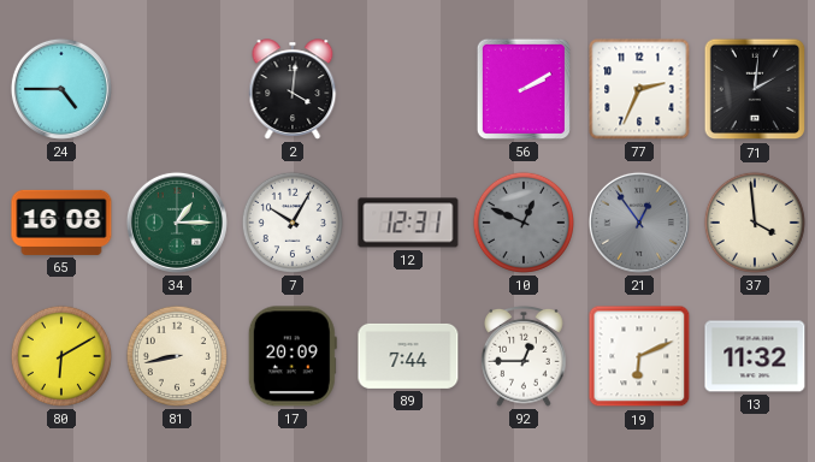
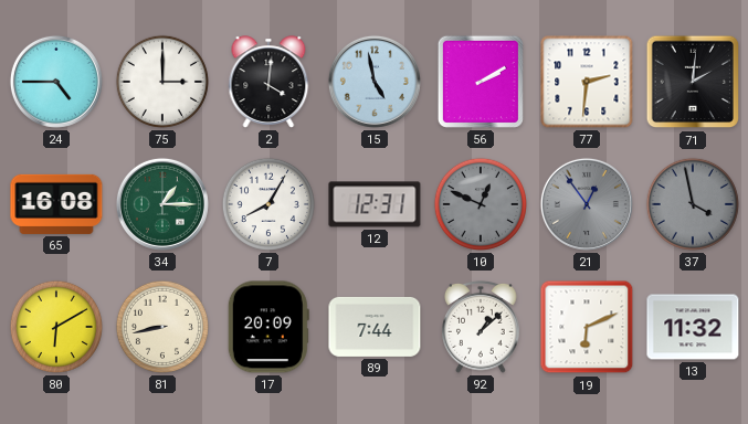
75: none -> 3:00
15: none -> 4:58
77: 2:34 -> 2:31
7: 10:05 -> 8:05
37: 3:59 -> 3:58
37 dial: cream -> grey
92: 12:45 -> 1:08
